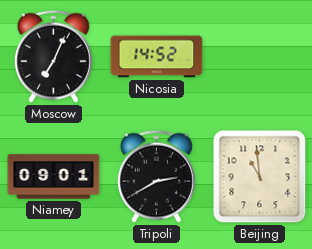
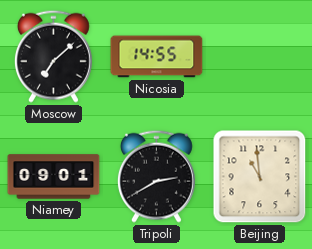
Moscow: 7:04 -> 7:08
Nicosia: 14:52 -> 14:55
